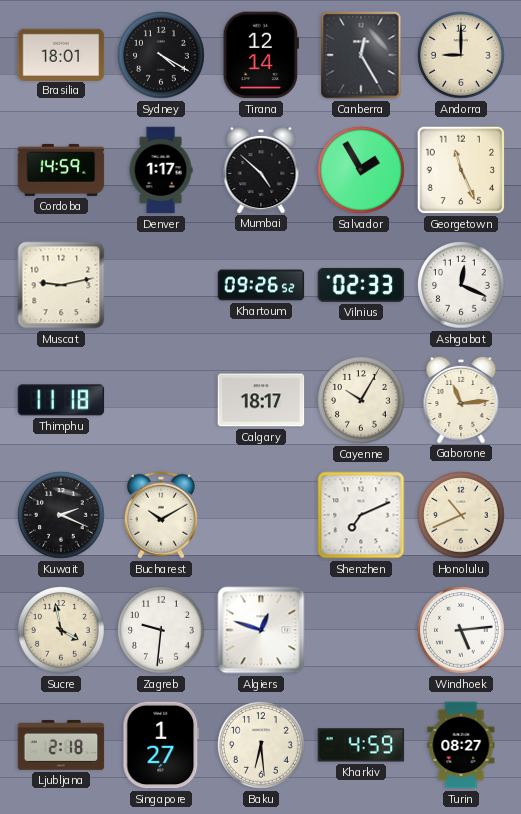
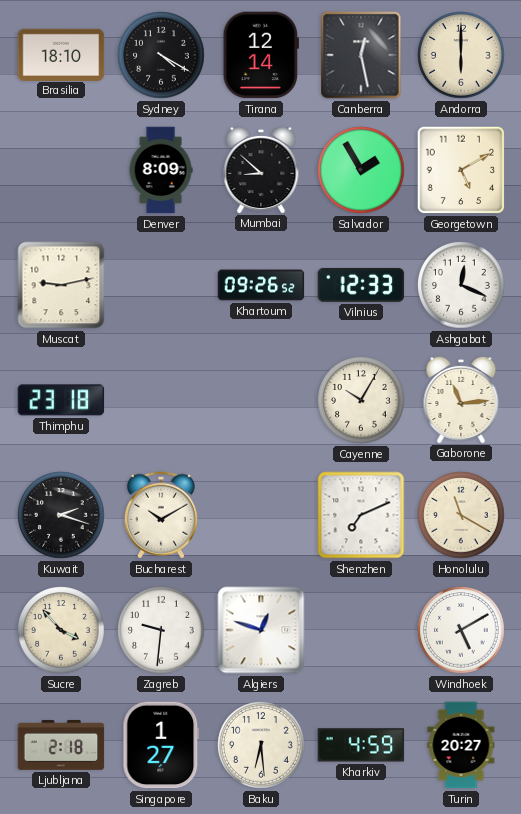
Brasilia: 18:01 -> 18:10
Canberra: 12:25 -> 12:28
Andorra: 9:00 -> 6:00
Cordoba: 14:59 -> none
Denver: 1:17 -> 8:09
Mumbai: 4:52 -> 8:52
Georgetown: 11:26 -> 5:10
Vilnius: 02:33 -> 12:33
Thimphu: 11:18 -> 23:18
Calgary: 18:17 -> none
Kuwait: 2:19 -> 2:18
Honolulu: 10:41 -> 11:20
Sucre: 3:58 -> 3:53
Windhoek: 5:14 -> 5:10
Turin: 08:27 -> 20:27
